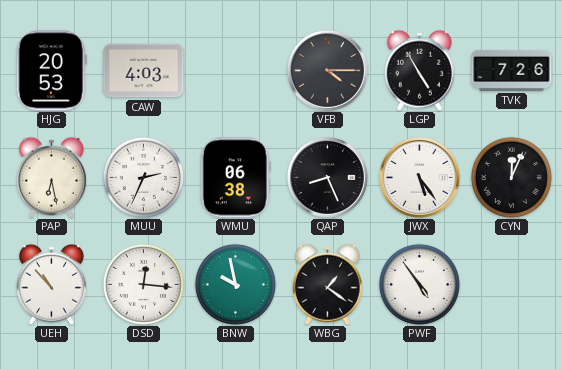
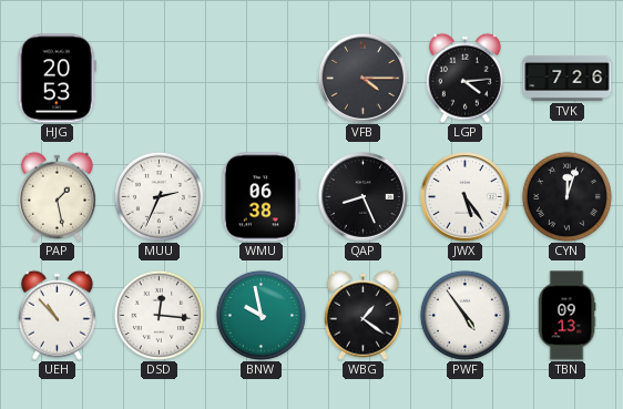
CAW: 4:03 -> none
LGP: 4:55 -> 4:14
PAP: 6:28 -> 1:28
CYN: 12:04 -> 12:03
TBN: none -> 09:13
